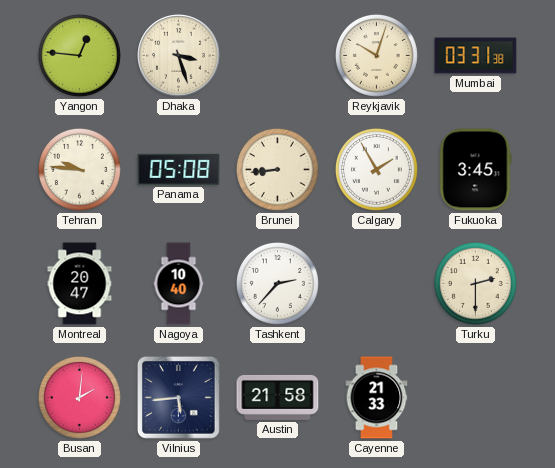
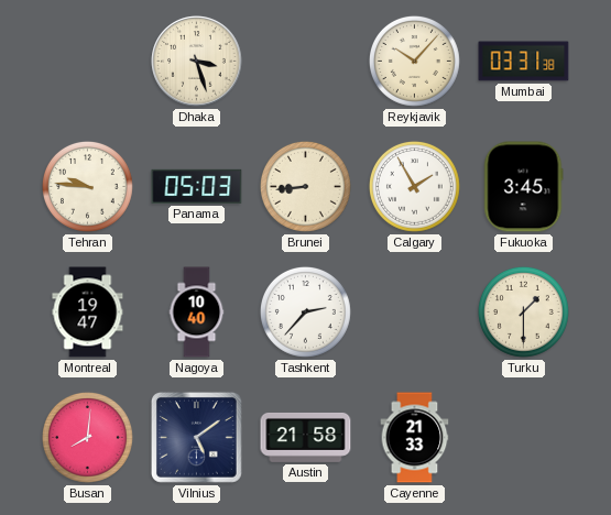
Yangon: 12:46 -> none
Reykjavik: 10:03 -> 10:07
Panama: 05:08 -> 05:03
Montreal: 20:47 -> 19:47
Turku: 2:30 -> 1:30
Busan: 2:01 -> 8:01
Vilnius: 5:44 -> 5:09
